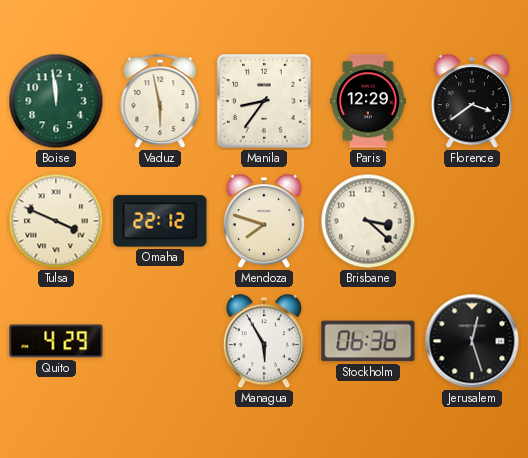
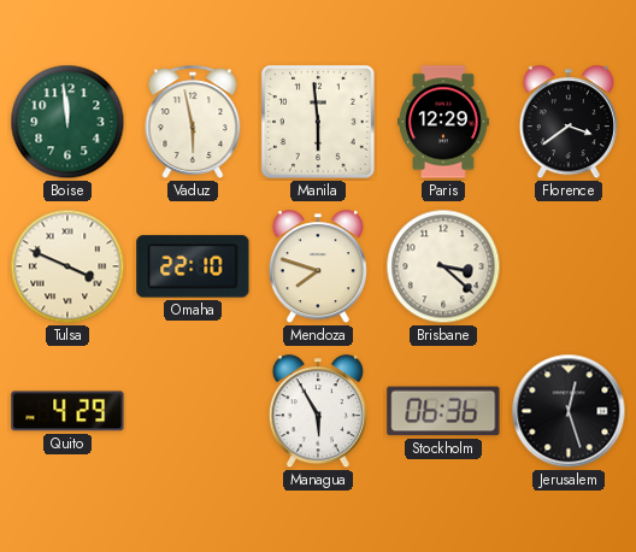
Manila: 8:36 -> 5:59
Omaha: 22:12 -> 22:10
